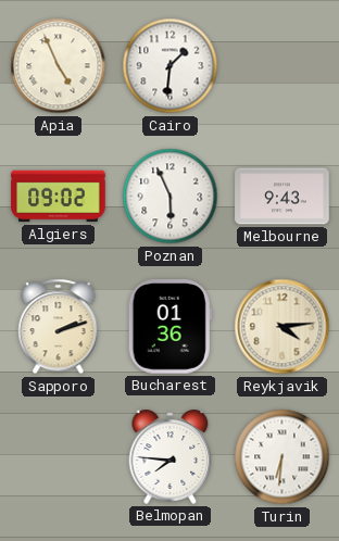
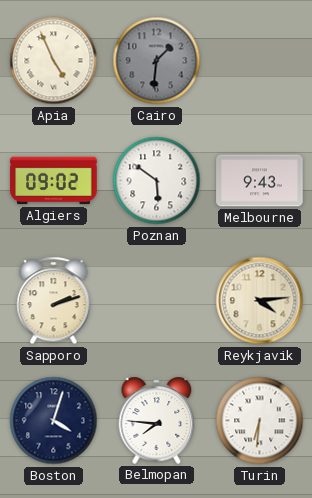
Cairo dial: white -> grey
Poznan: 5:56 -> 5:51
Bucharest: 01:36 -> none
Boston: none -> 4:03
